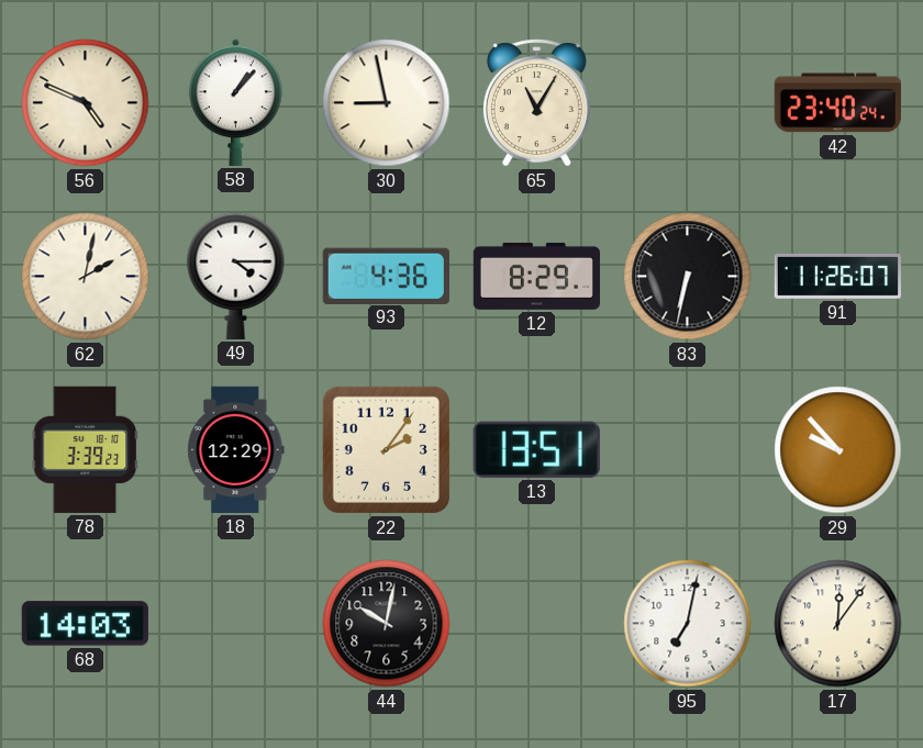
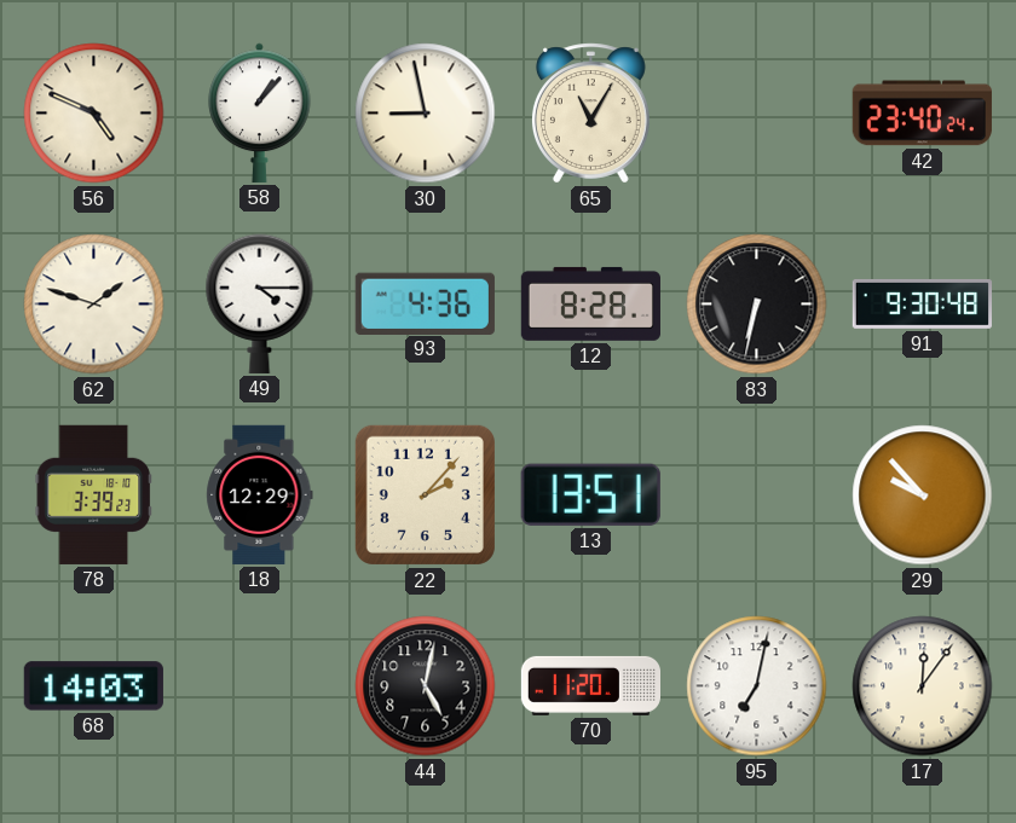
62: 2:02 -> 1:48
12: 8:29 -> 8:28
91: 11:26 -> 9:30
22: 2:06 -> 2:07
44: 10:02 -> 5:02
70: none -> 11:20
